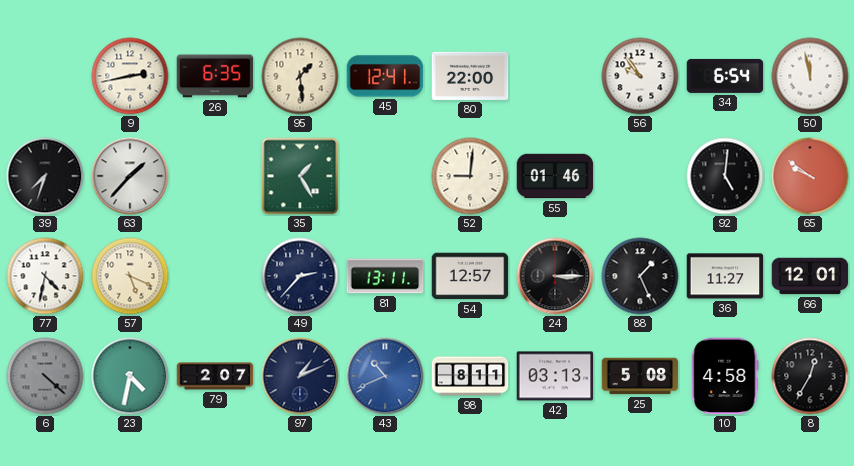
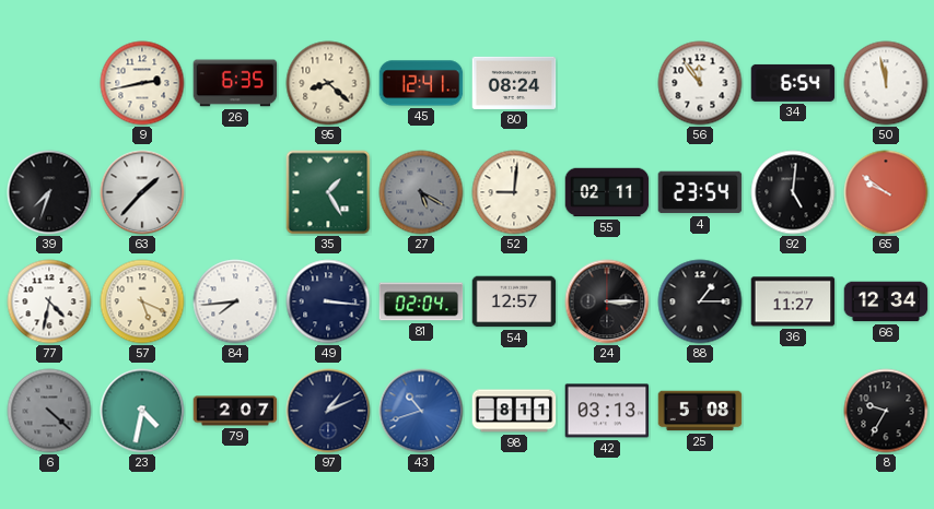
95: 1:29 -> 8:22
80: 22:00 -> 08:24
56: 9:54 -> 11:54
27: none -> 5:20
55: 01:46 -> 02:11
4: none -> 23:54
84: none -> 7:44
49: 2:37 -> 3:16
81: 13:11 -> 02:04
88: 1:26 -> 1:15
66: 12:01 -> 12:34
43: 10:41 -> 10:42
10: 4:58 -> none
8: 12:35 -> 9:35
